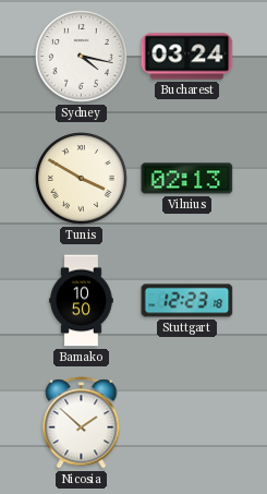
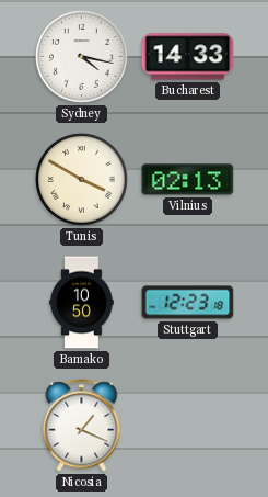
Bucharest: 03:24 -> 14:33
Nicosia: 1:52 -> 1:19
